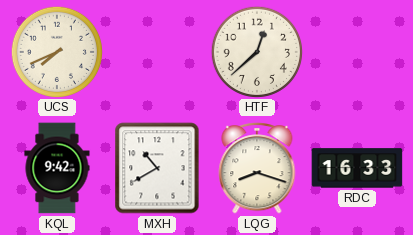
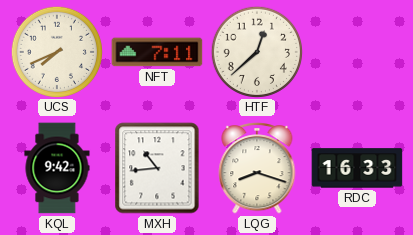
NFT: none -> 7:11
MXH: 10:40 -> 10:44
